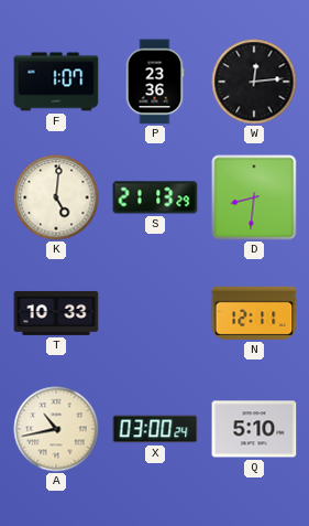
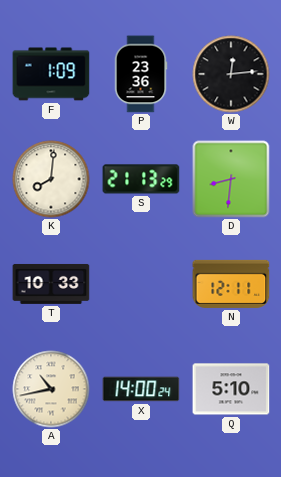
F: 1:07 -> 1:09
K: 5:01 -> 8:01
X: 03:00 -> 14:00
